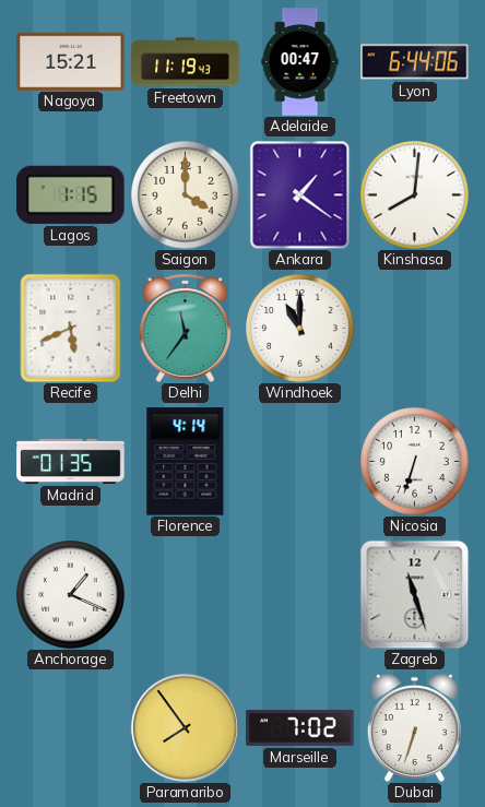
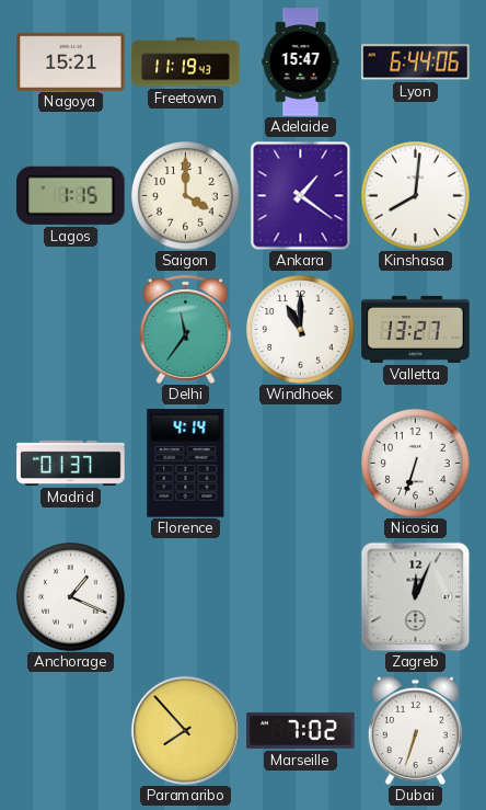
Adelaide: 00:47 -> 15:47
Recife: 5:41 -> none
Valletta: none -> 13:27
Madrid: 01:35 -> 01:37
Zagreb: 11:27 -> 12:04
Paramaribo: 7:54 -> 7:53
